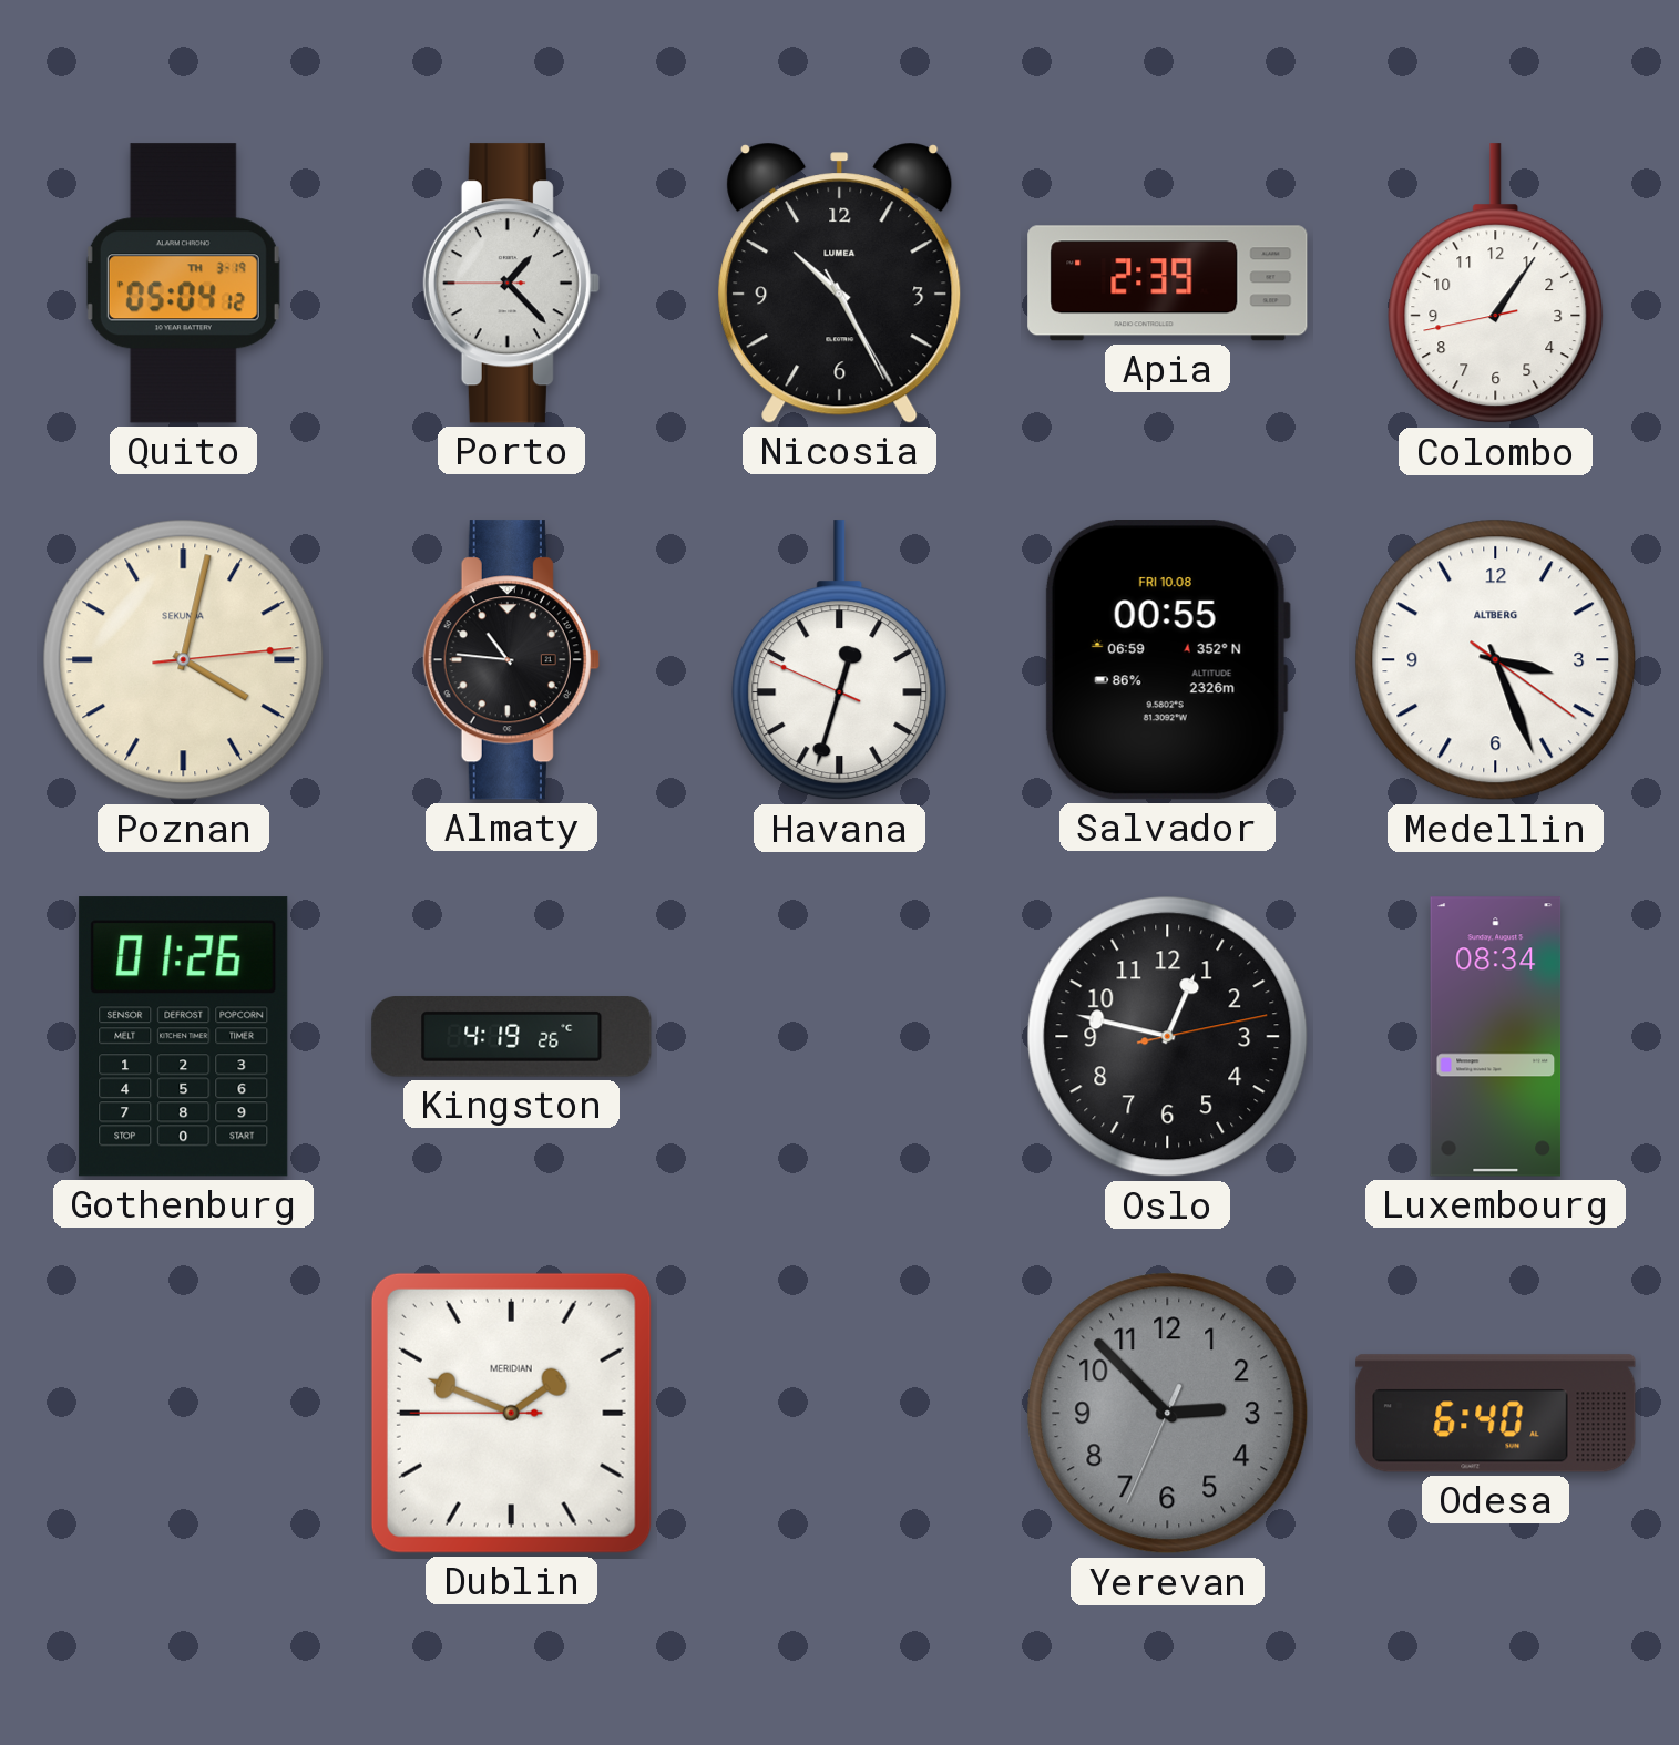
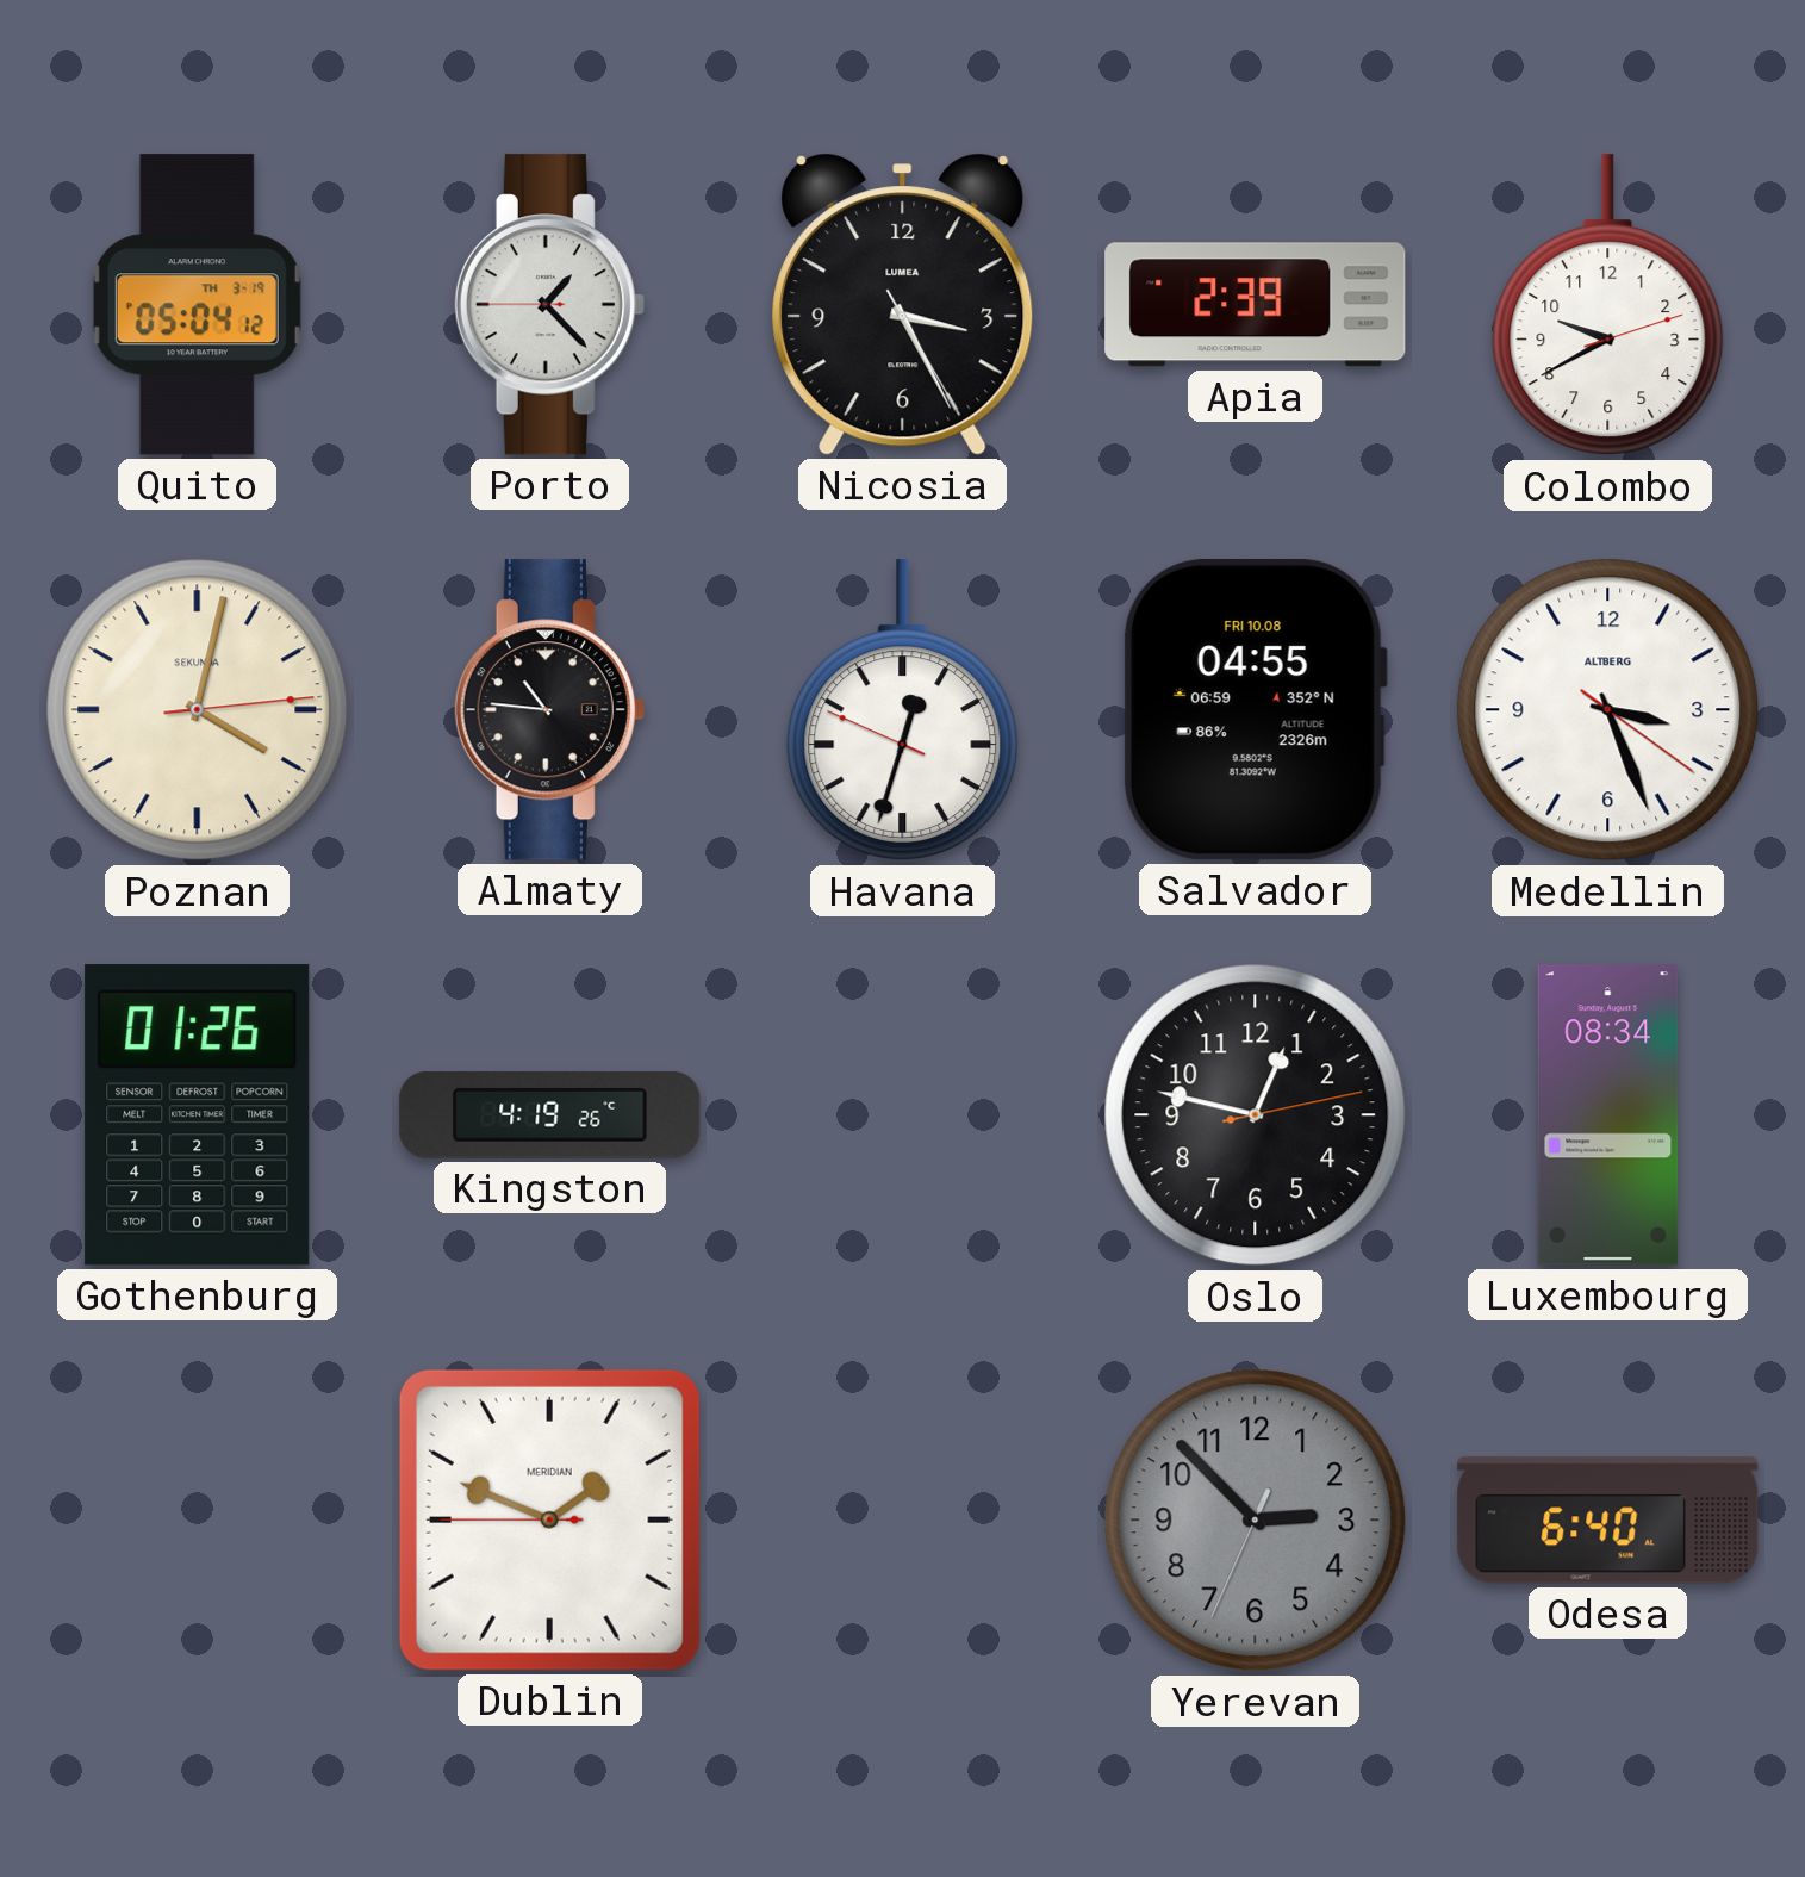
Nicosia: 10:25 -> 3:25
Colombo: 1:05 -> 9:40
Salvador: 00:55 -> 04:55
